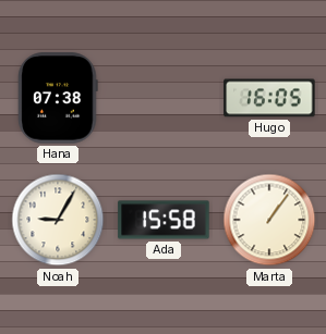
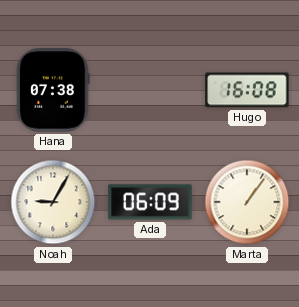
Hugo: 16:05 -> 16:08
Ada: 15:58 -> 06:09
